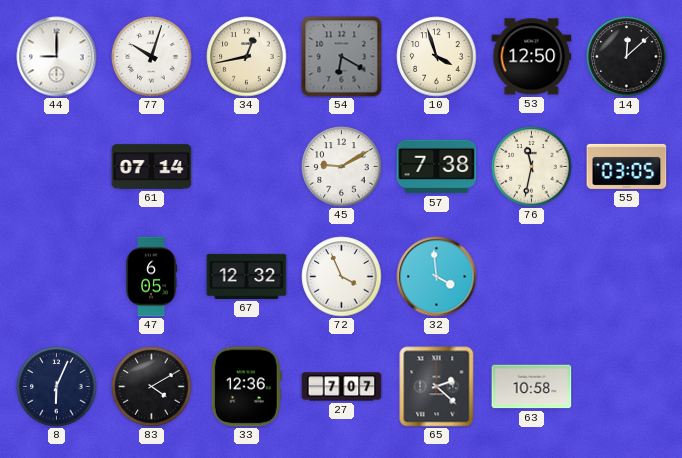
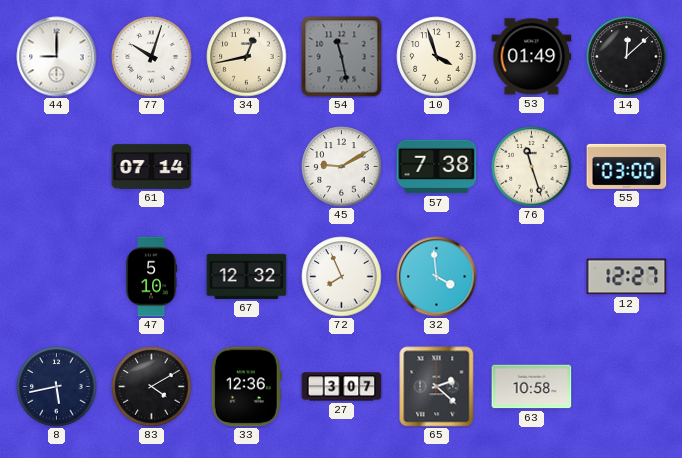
54: 6:20 -> 11:28
53: 12:50 -> 01:49
76: 11:32 -> 11:27
55: 03:05 -> 03:00
47: 6:05 -> 5:10
72: 3:56 -> 7:56
12: none -> 12:27
8: 6:04 -> 5:43
27: 7:07 -> 3:07
